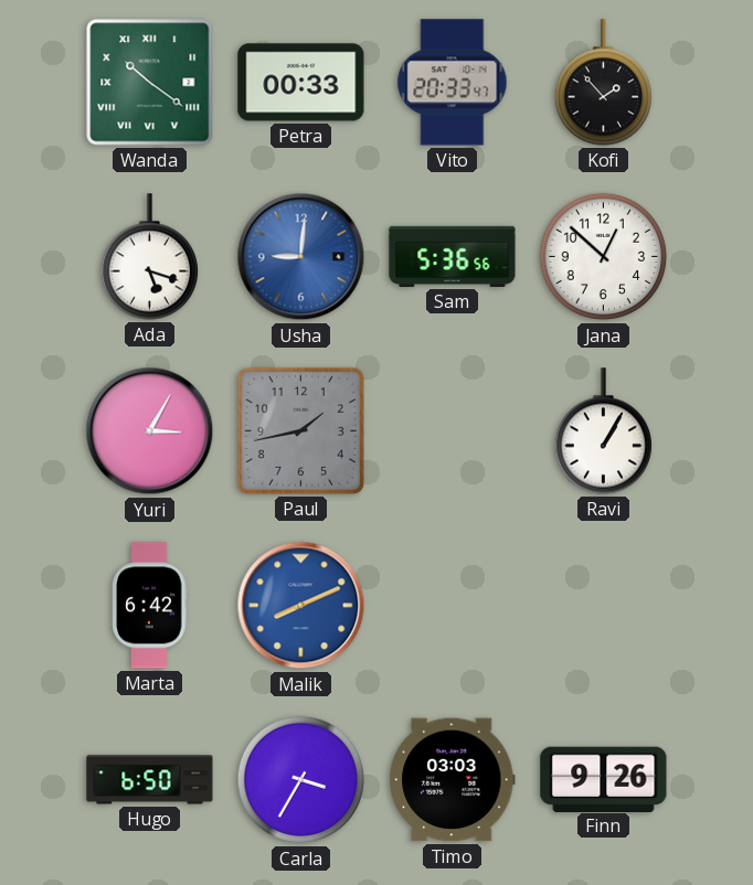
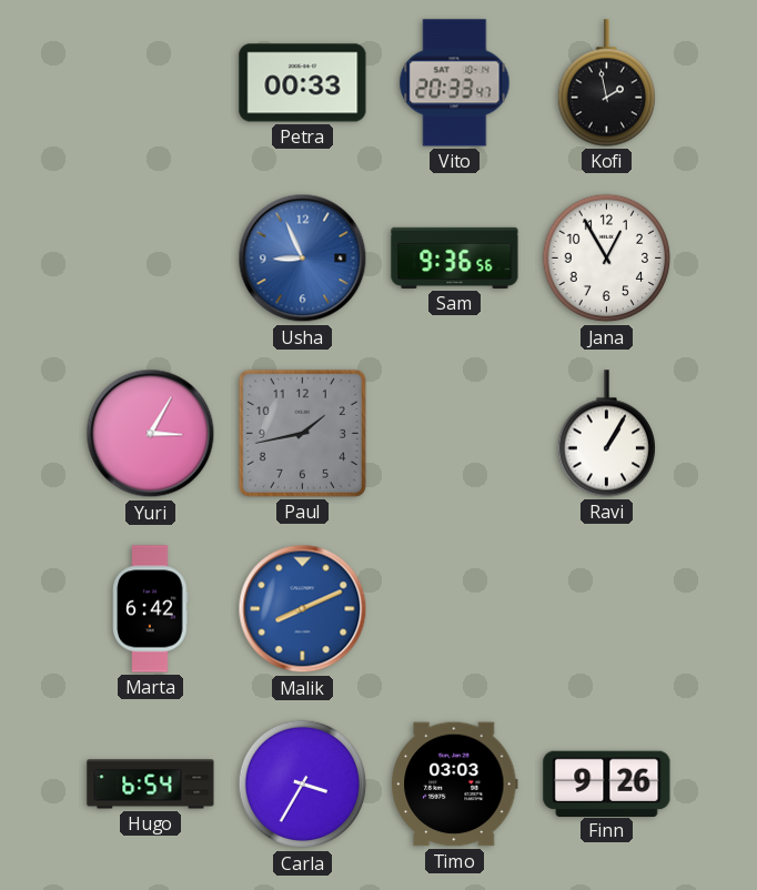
Wanda: 10:21 -> none
Kofi: 1:53 -> 1:58
Ada: 5:18 -> none
Usha: 9:01 -> 8:56
Sam: 5:36 -> 9:36
Jana: 12:52 -> 12:55
Hugo: 6:50 -> 6:54
